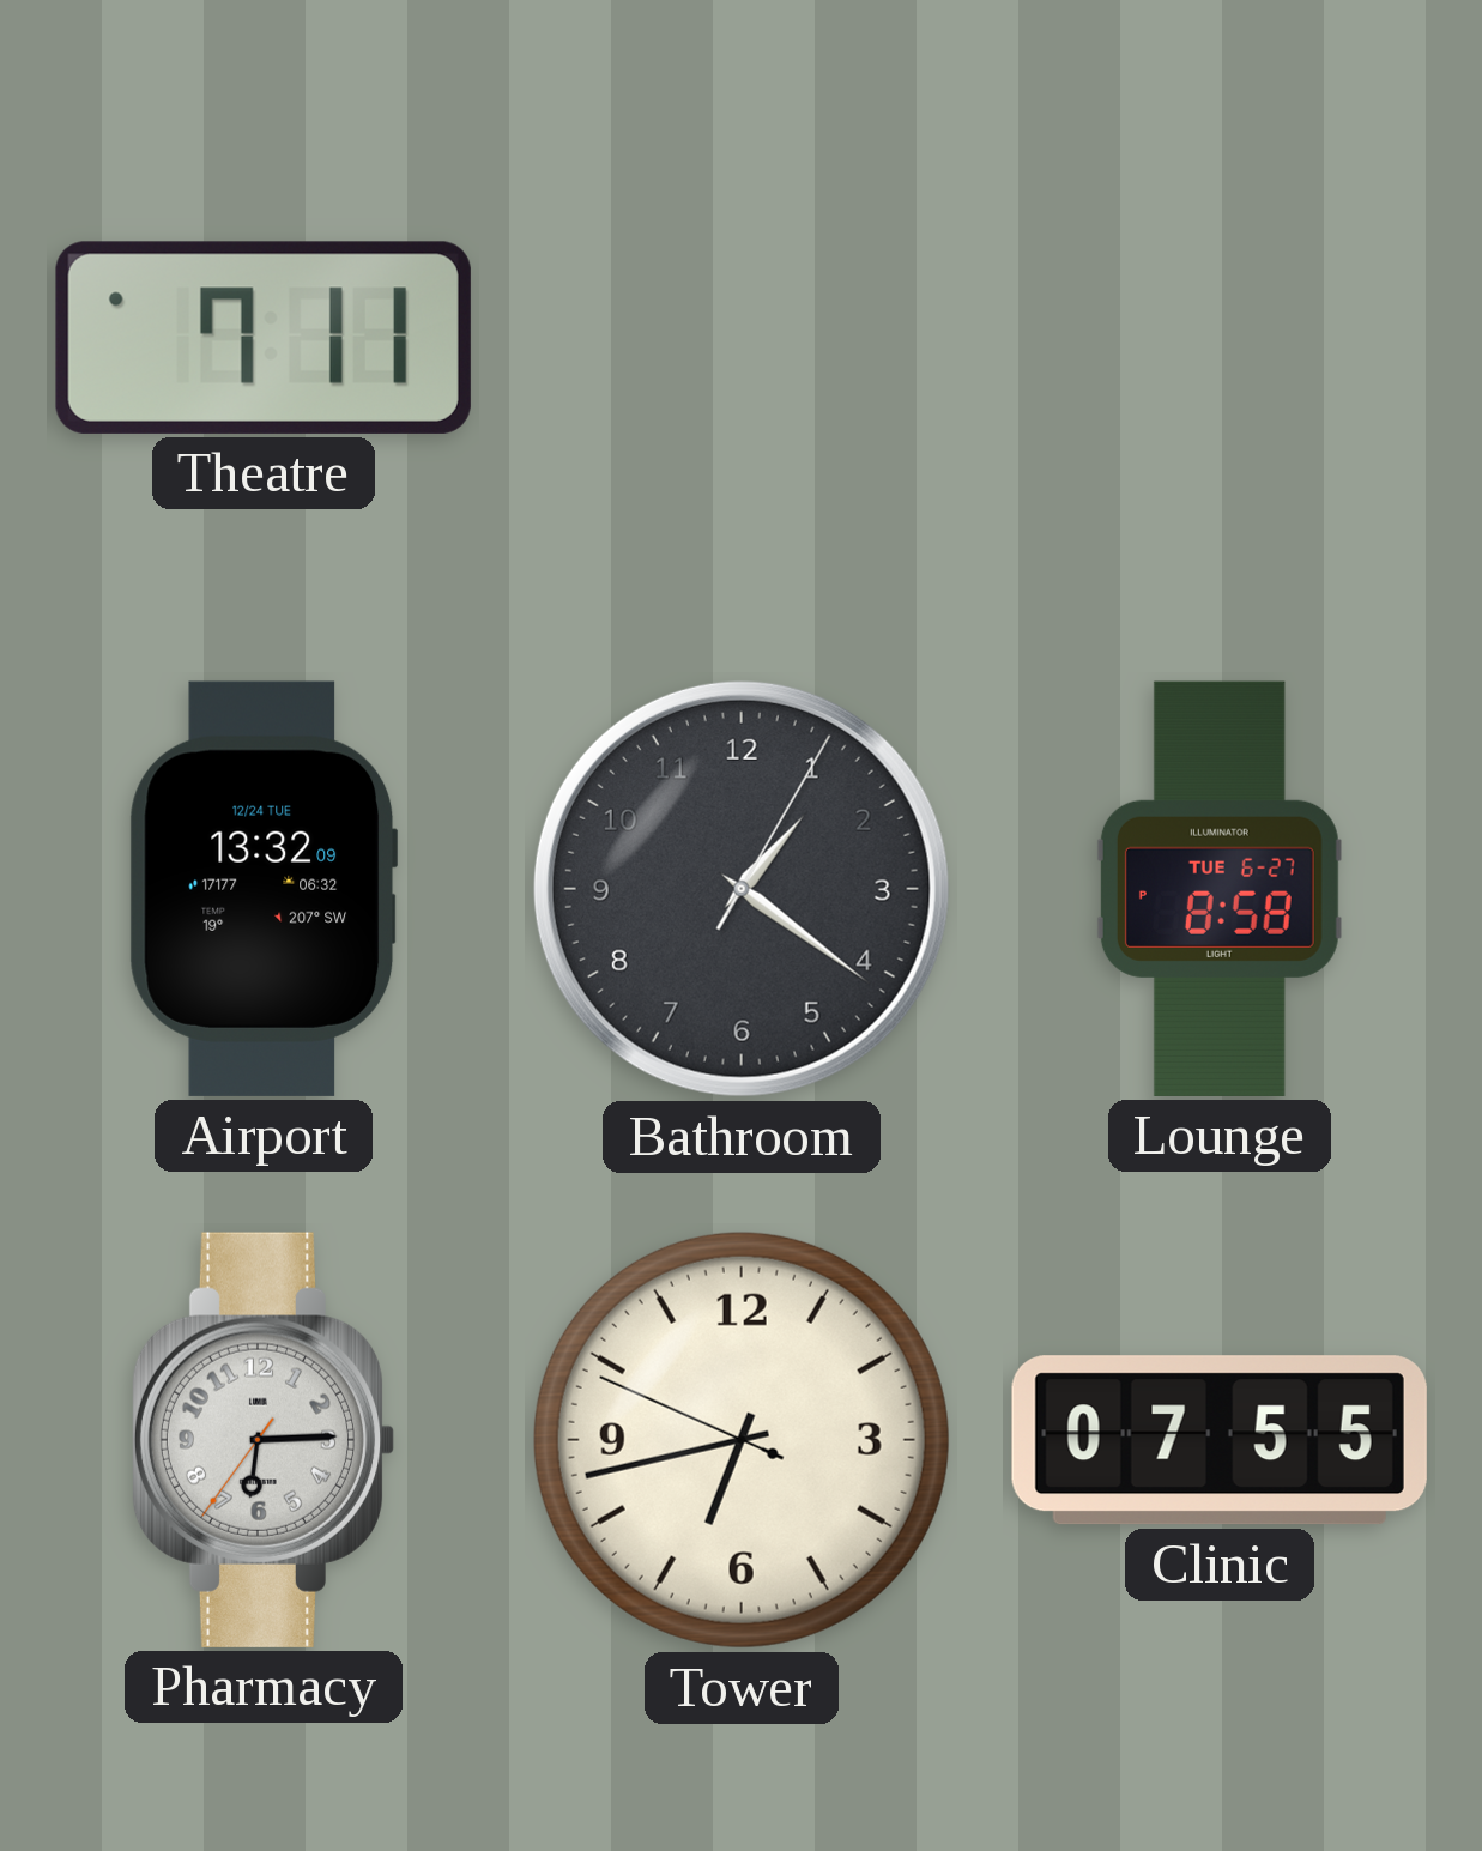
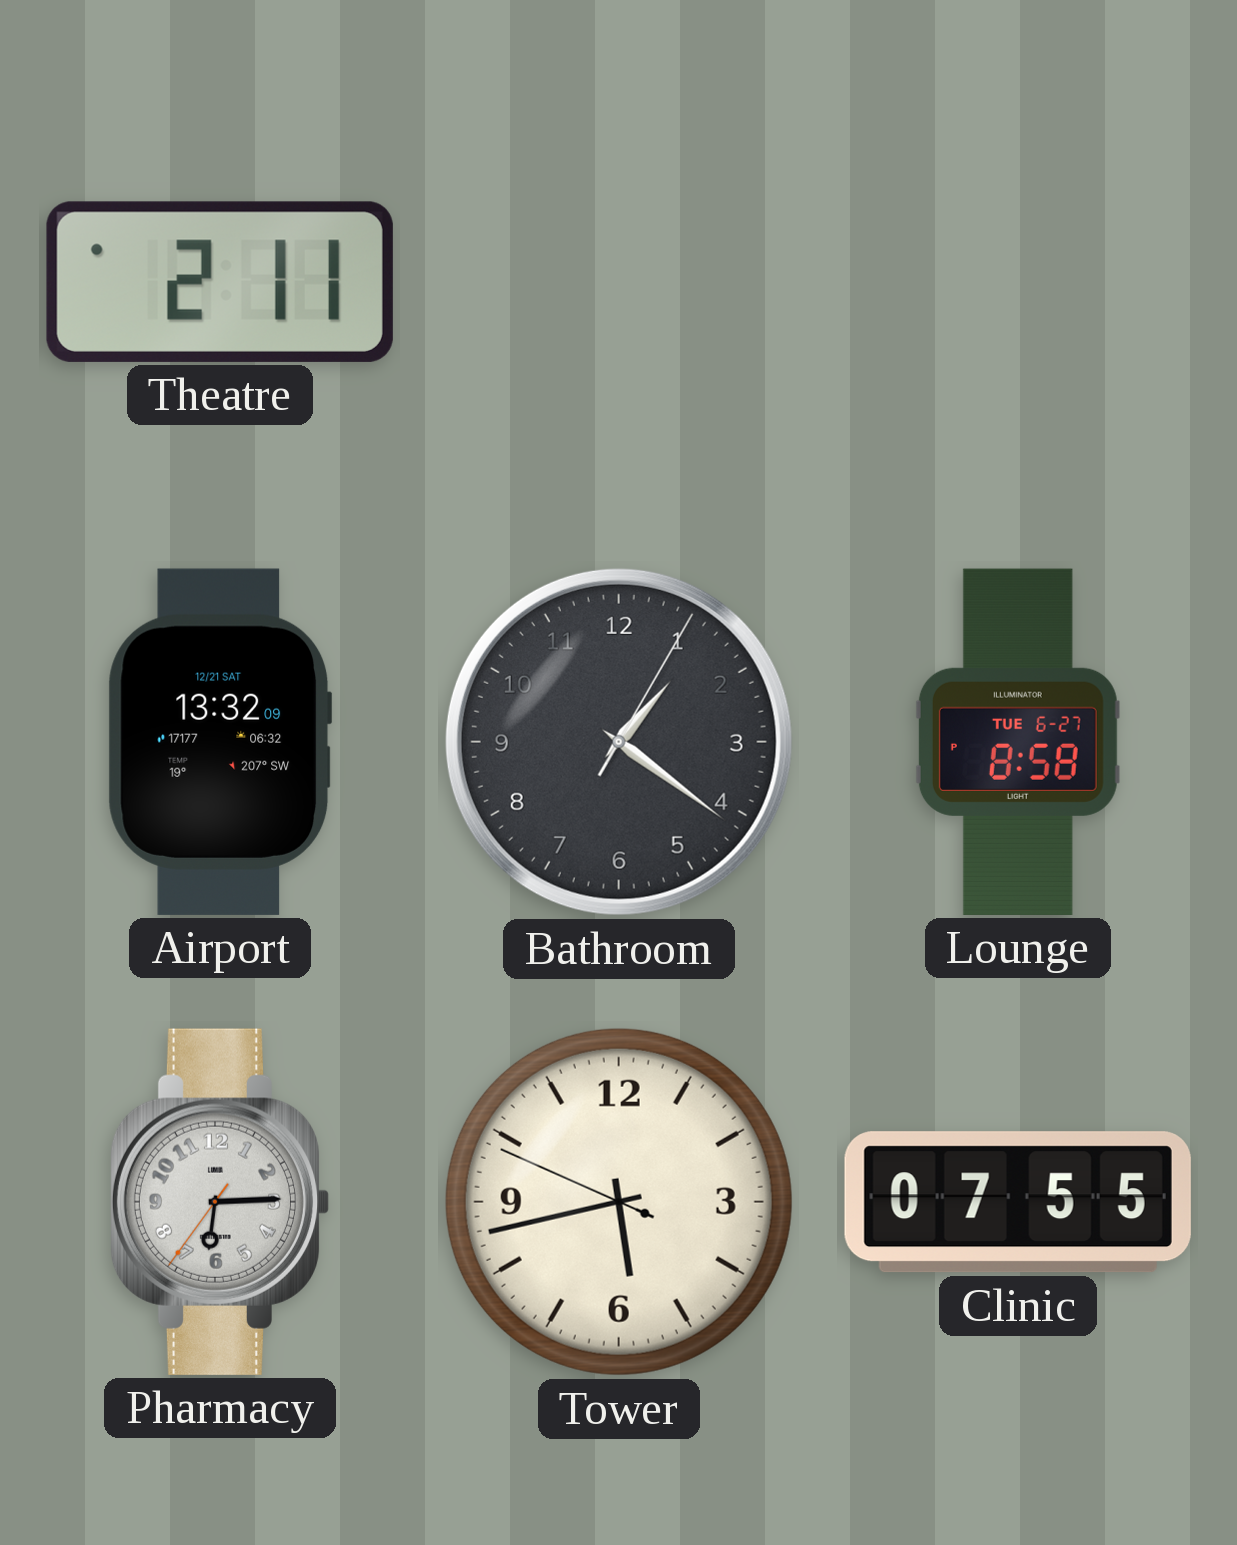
Theatre: 7:11 -> 2:11
Airport date: 12/24 TUE -> 12/21 SAT
Tower: 6:42 -> 5:42
